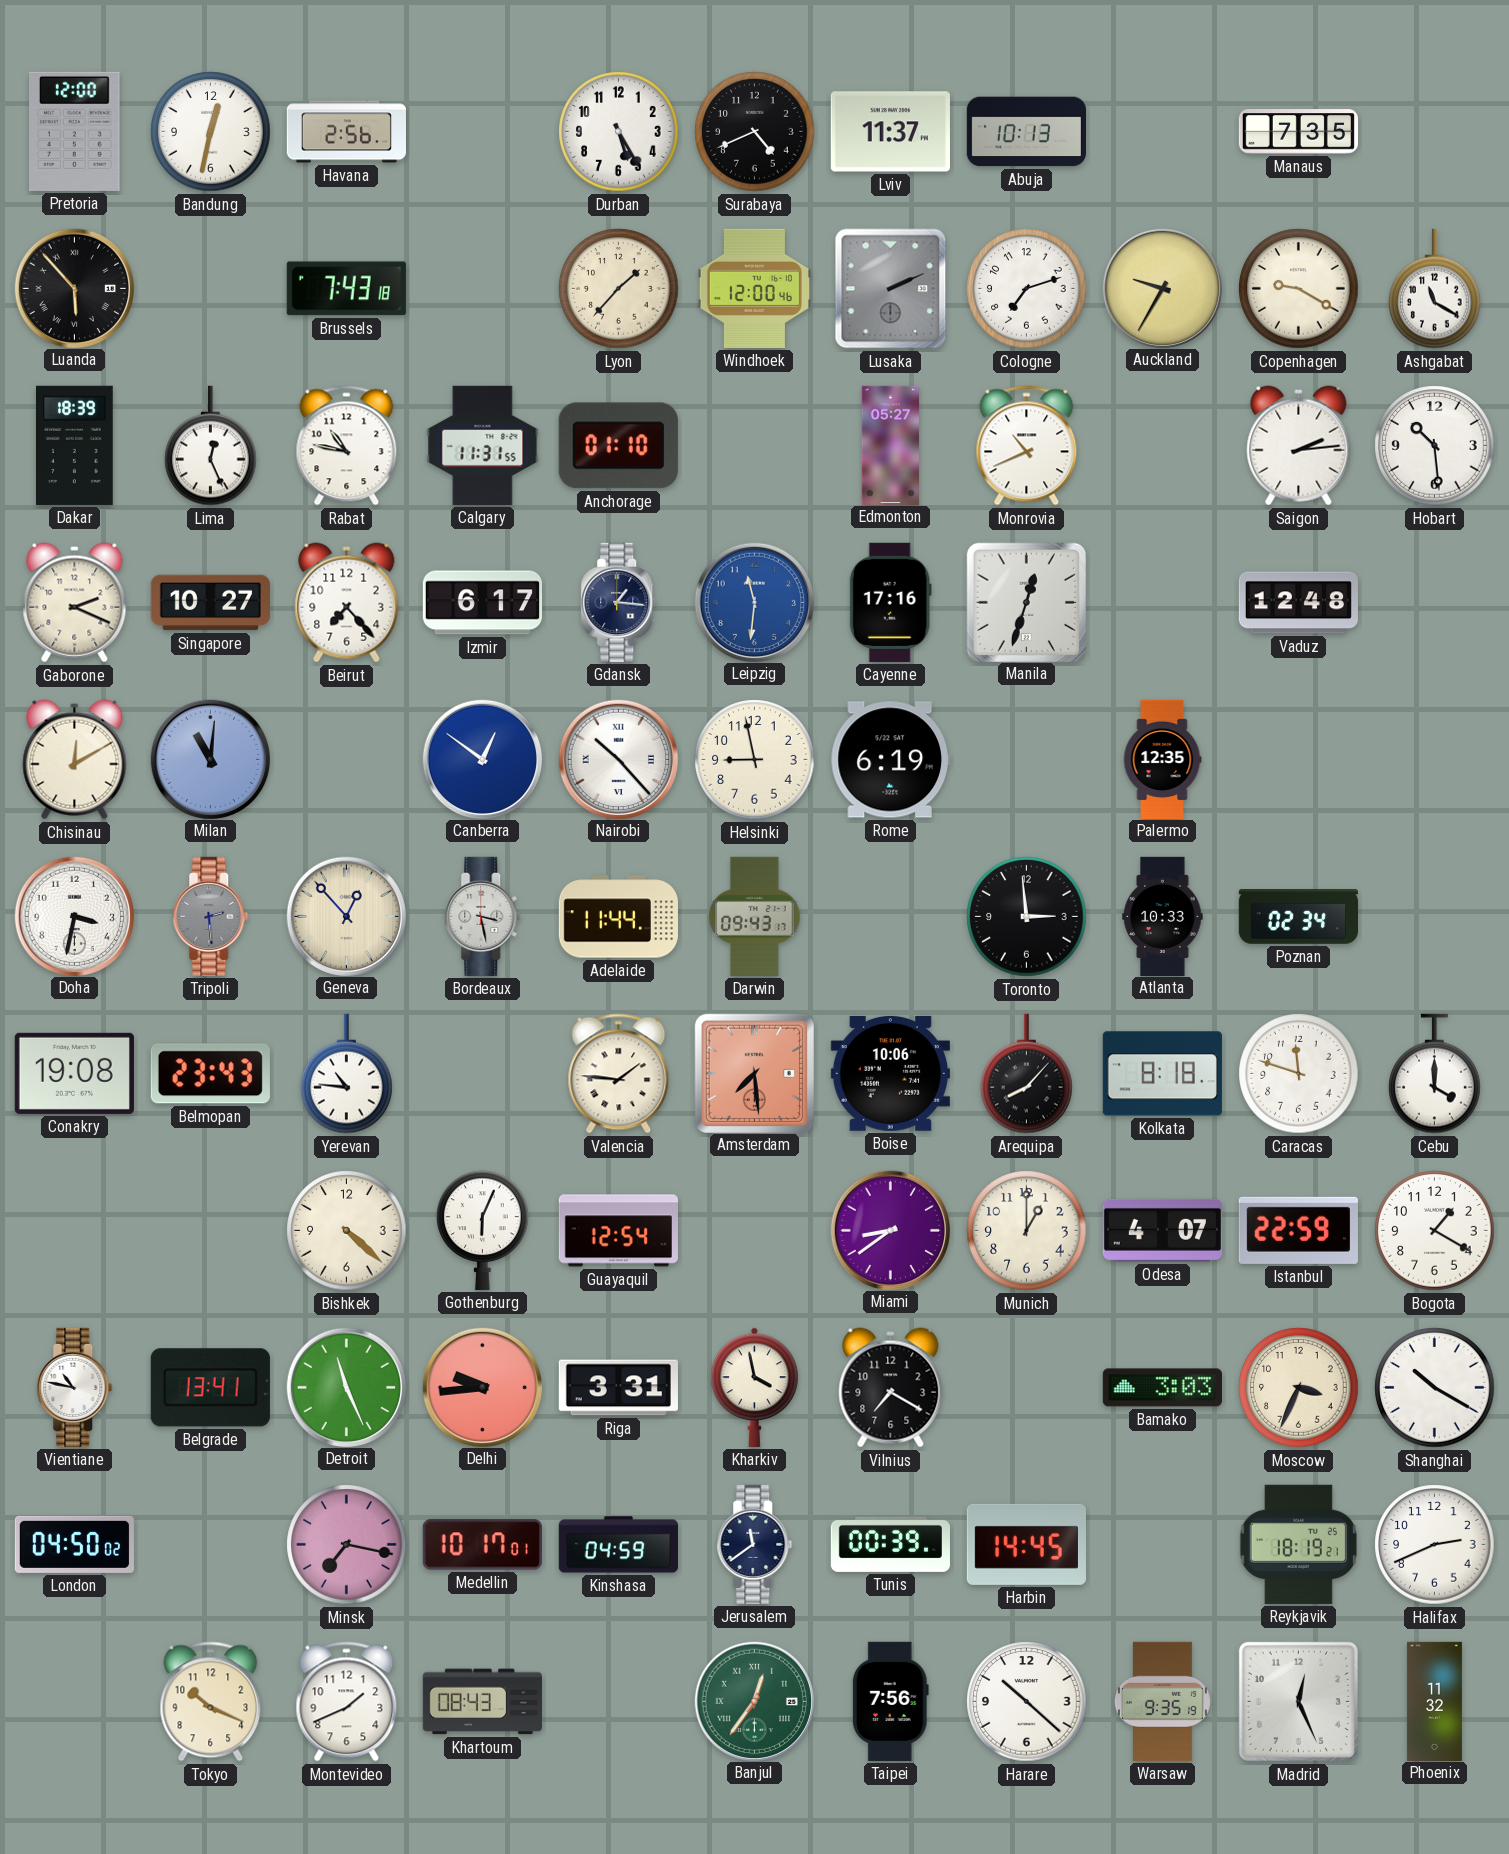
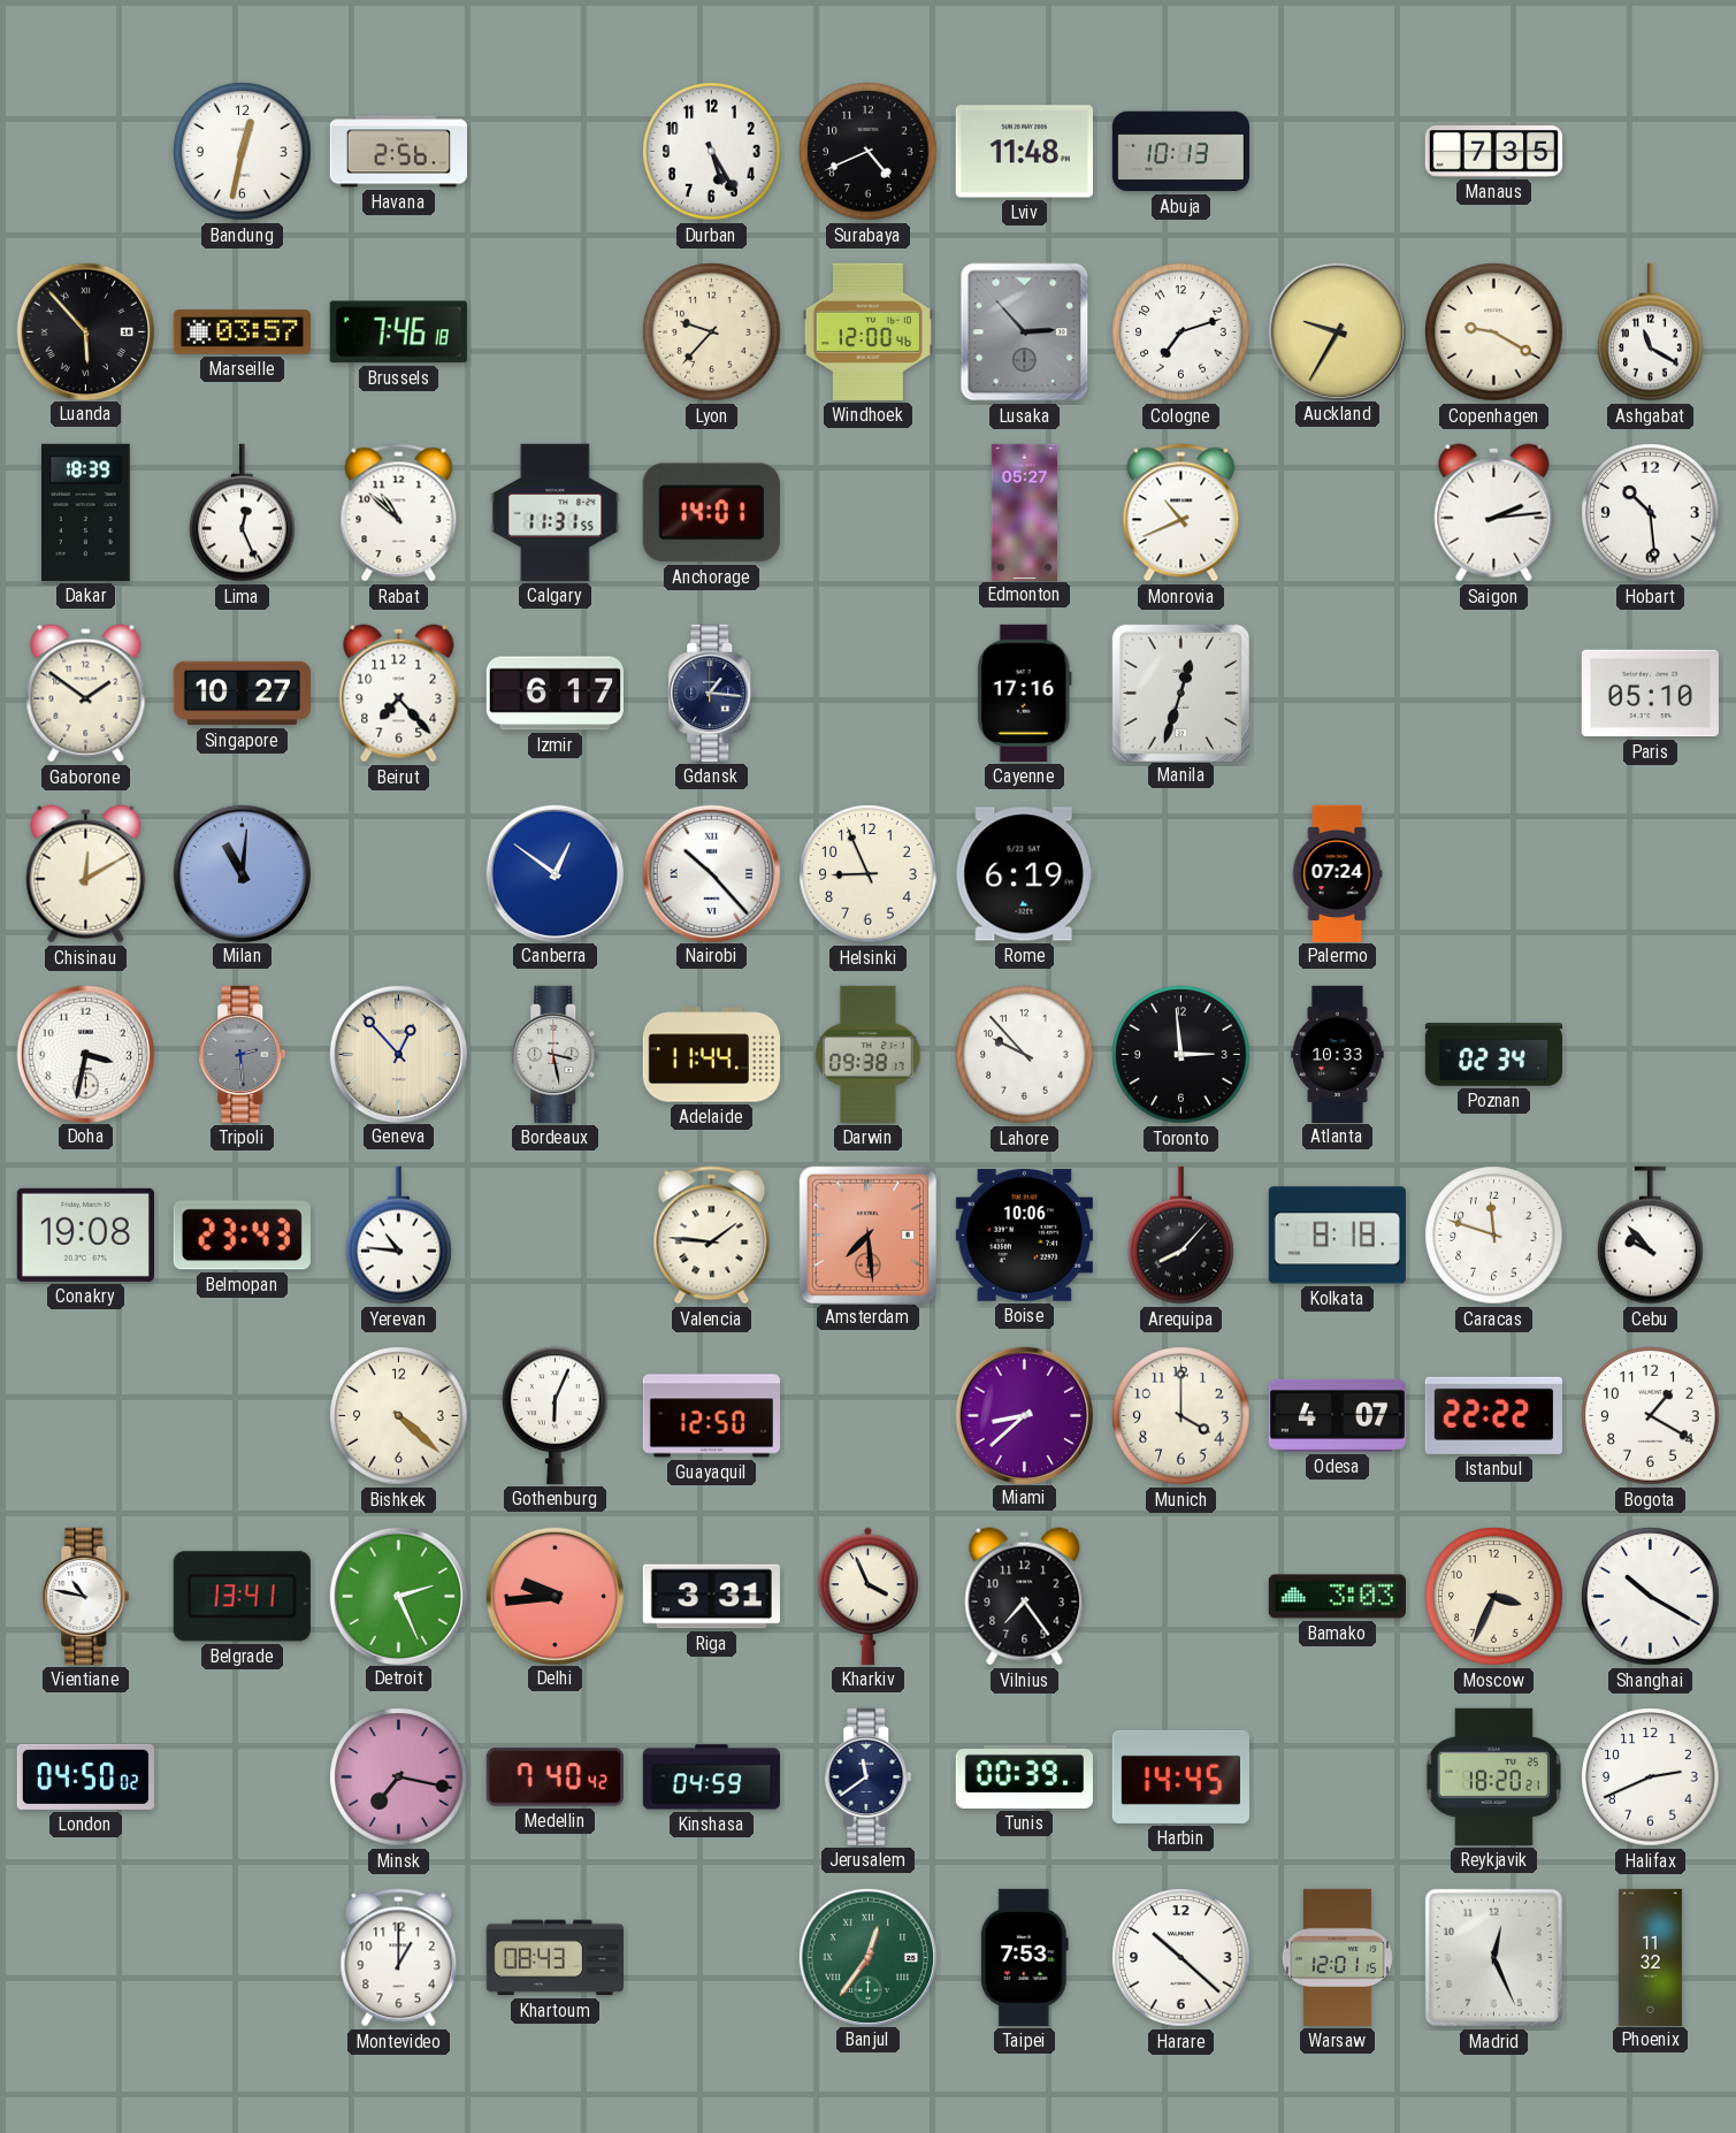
Pretoria: 12:00 -> none
Lviv: 11:37 -> 11:48
Marseille: none -> 03:57
Brussels: 7:43 -> 7:46
Lyon: 1:37 -> 9:37
Lusaka: 2:11 -> 2:53
Rabat: 10:47 -> 10:52
Anchorage: 01:10 -> 14:01
Gaborone: 2:19 -> 1:51
Leipzig: 11:31 -> none
Vaduz: 12:48 -> none
Paris: none -> 05:10
Helsinki: 8:58 -> 8:56
Palermo: 12:35 -> 07:24
Darwin: 09:43 -> 09:38
Lahore: none -> 9:53
Cebu: 4:00 -> 9:53
Guayaquil: 12:54 -> 12:50
Miami: 8:39 -> 8:38
Munich: 1:00 -> 4:00
Istanbul: 22:59 -> 22:22
Detroit: 11:26 -> 2:26
Kharkiv: 3:58 -> 3:56
Vilnius: 7:20 -> 7:24
Medellin: 10:17 -> 7:40
Reykjavik: 18:19 -> 18:20
Tokyo: 10:19 -> none
Montevideo: 1:41 -> 1:00
Taipei: 7:56 -> 7:53
Warsaw: 9:35 -> 12:01
